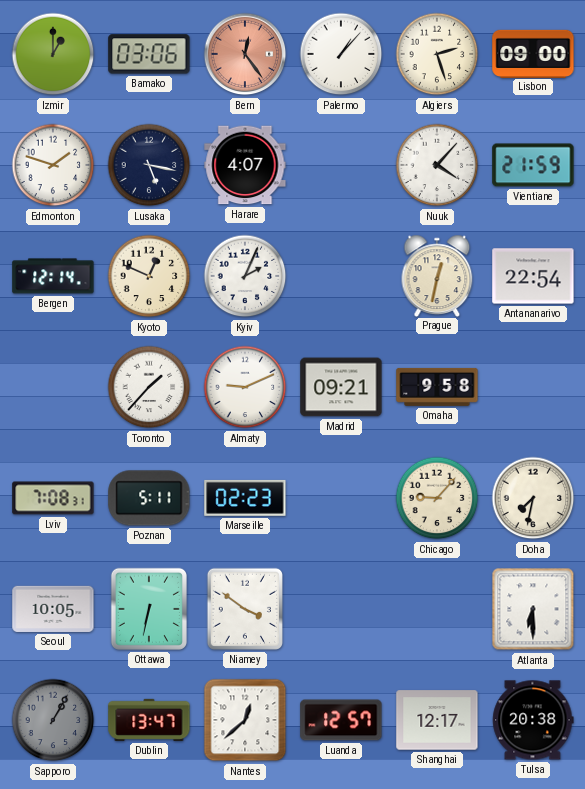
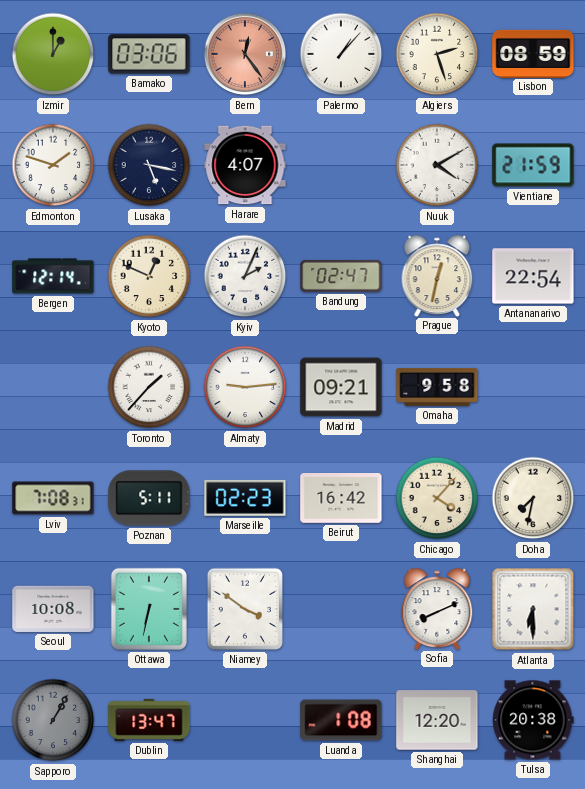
Lisbon: 09:00 -> 08:59
Nuuk: 4:07 -> 4:10
Bandung: none -> 02:47
Almaty: 9:11 -> 9:14
Beirut: none -> 16:42
Chicago: 9:07 -> 4:07
Seoul: 10:05 -> 10:08
Sofia: none -> 8:11
Nantes: 12:38 -> none
Luanda: 12:57 -> 1:08
Shanghai: 12:17 -> 12:20
